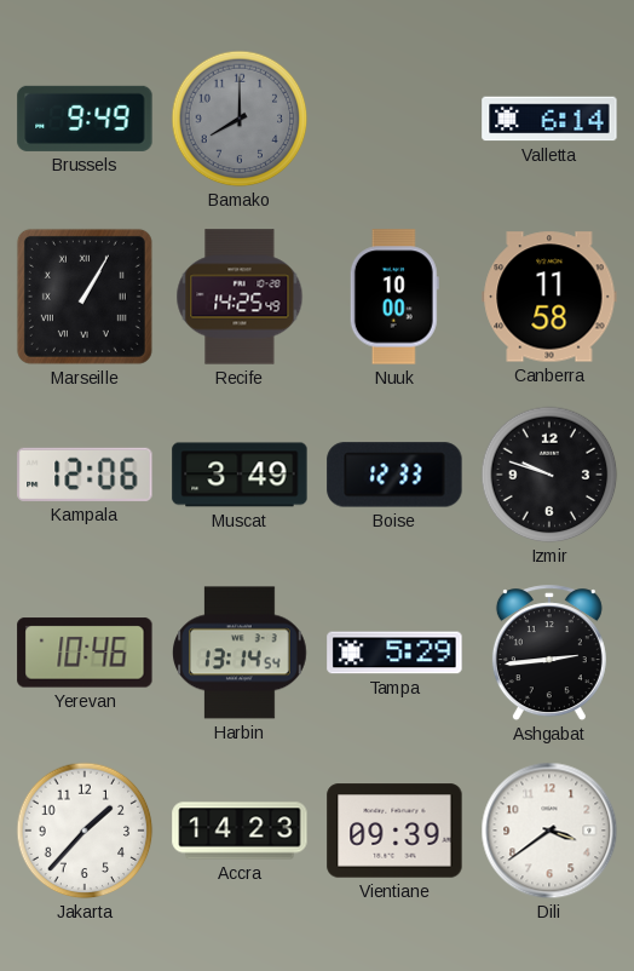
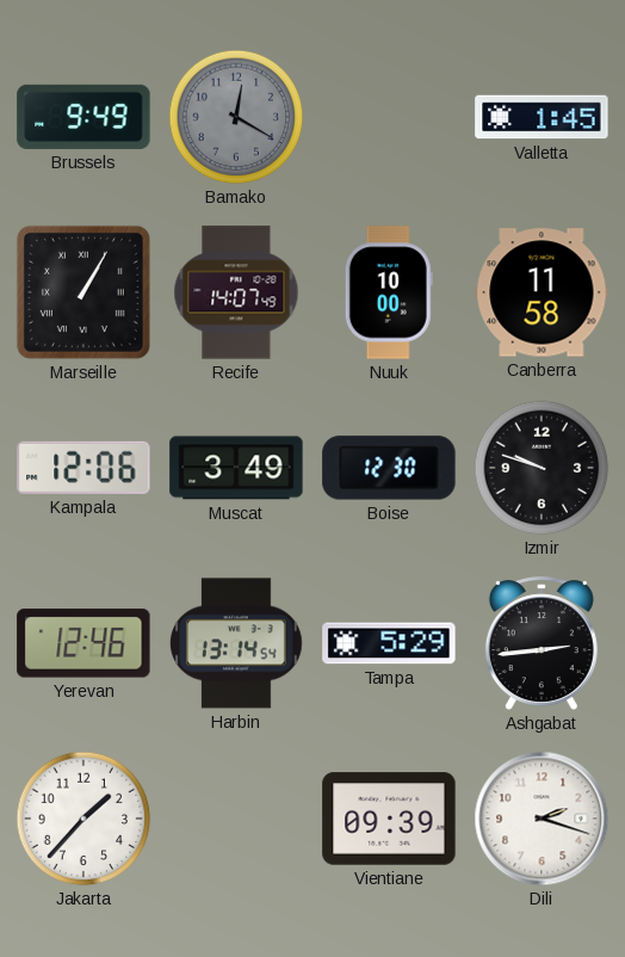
Bamako: 8:00 -> 12:20
Valletta: 6:14 -> 1:45
Recife: 14:25 -> 14:07
Boise: 12:33 -> 12:30
Yerevan: 10:46 -> 12:46
Accra: 14:23 -> none
Dili: 3:39 -> 2:18
